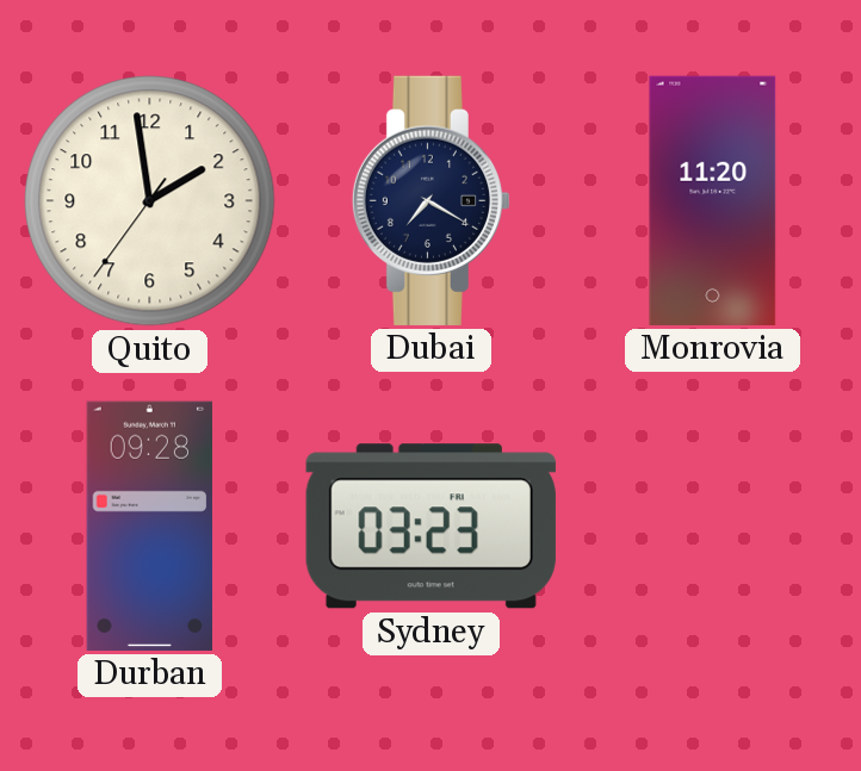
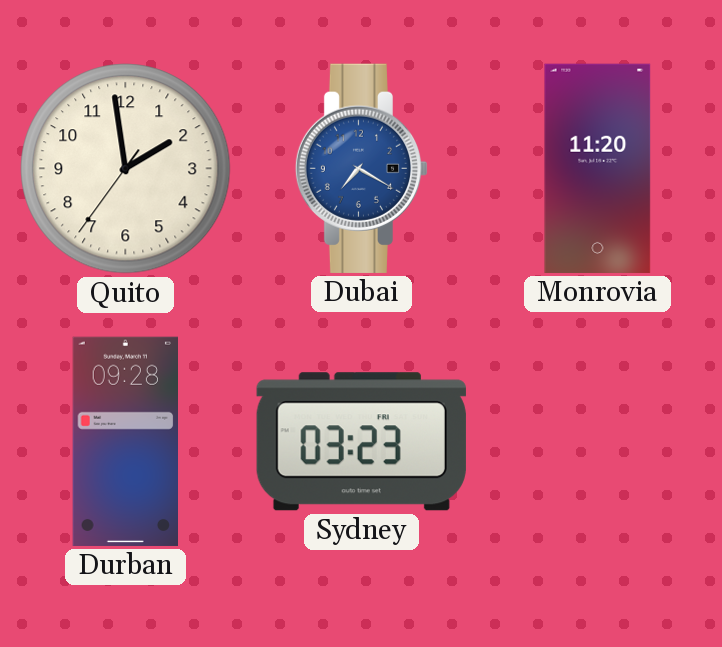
Dubai dial: navy -> blue
